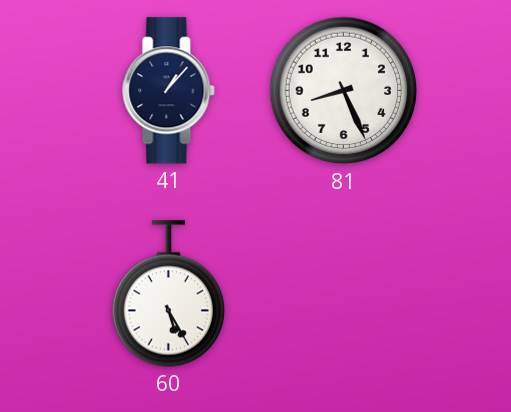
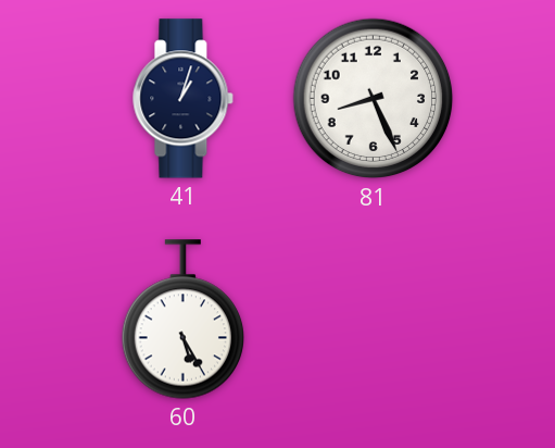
41: 1:07 -> 1:03
